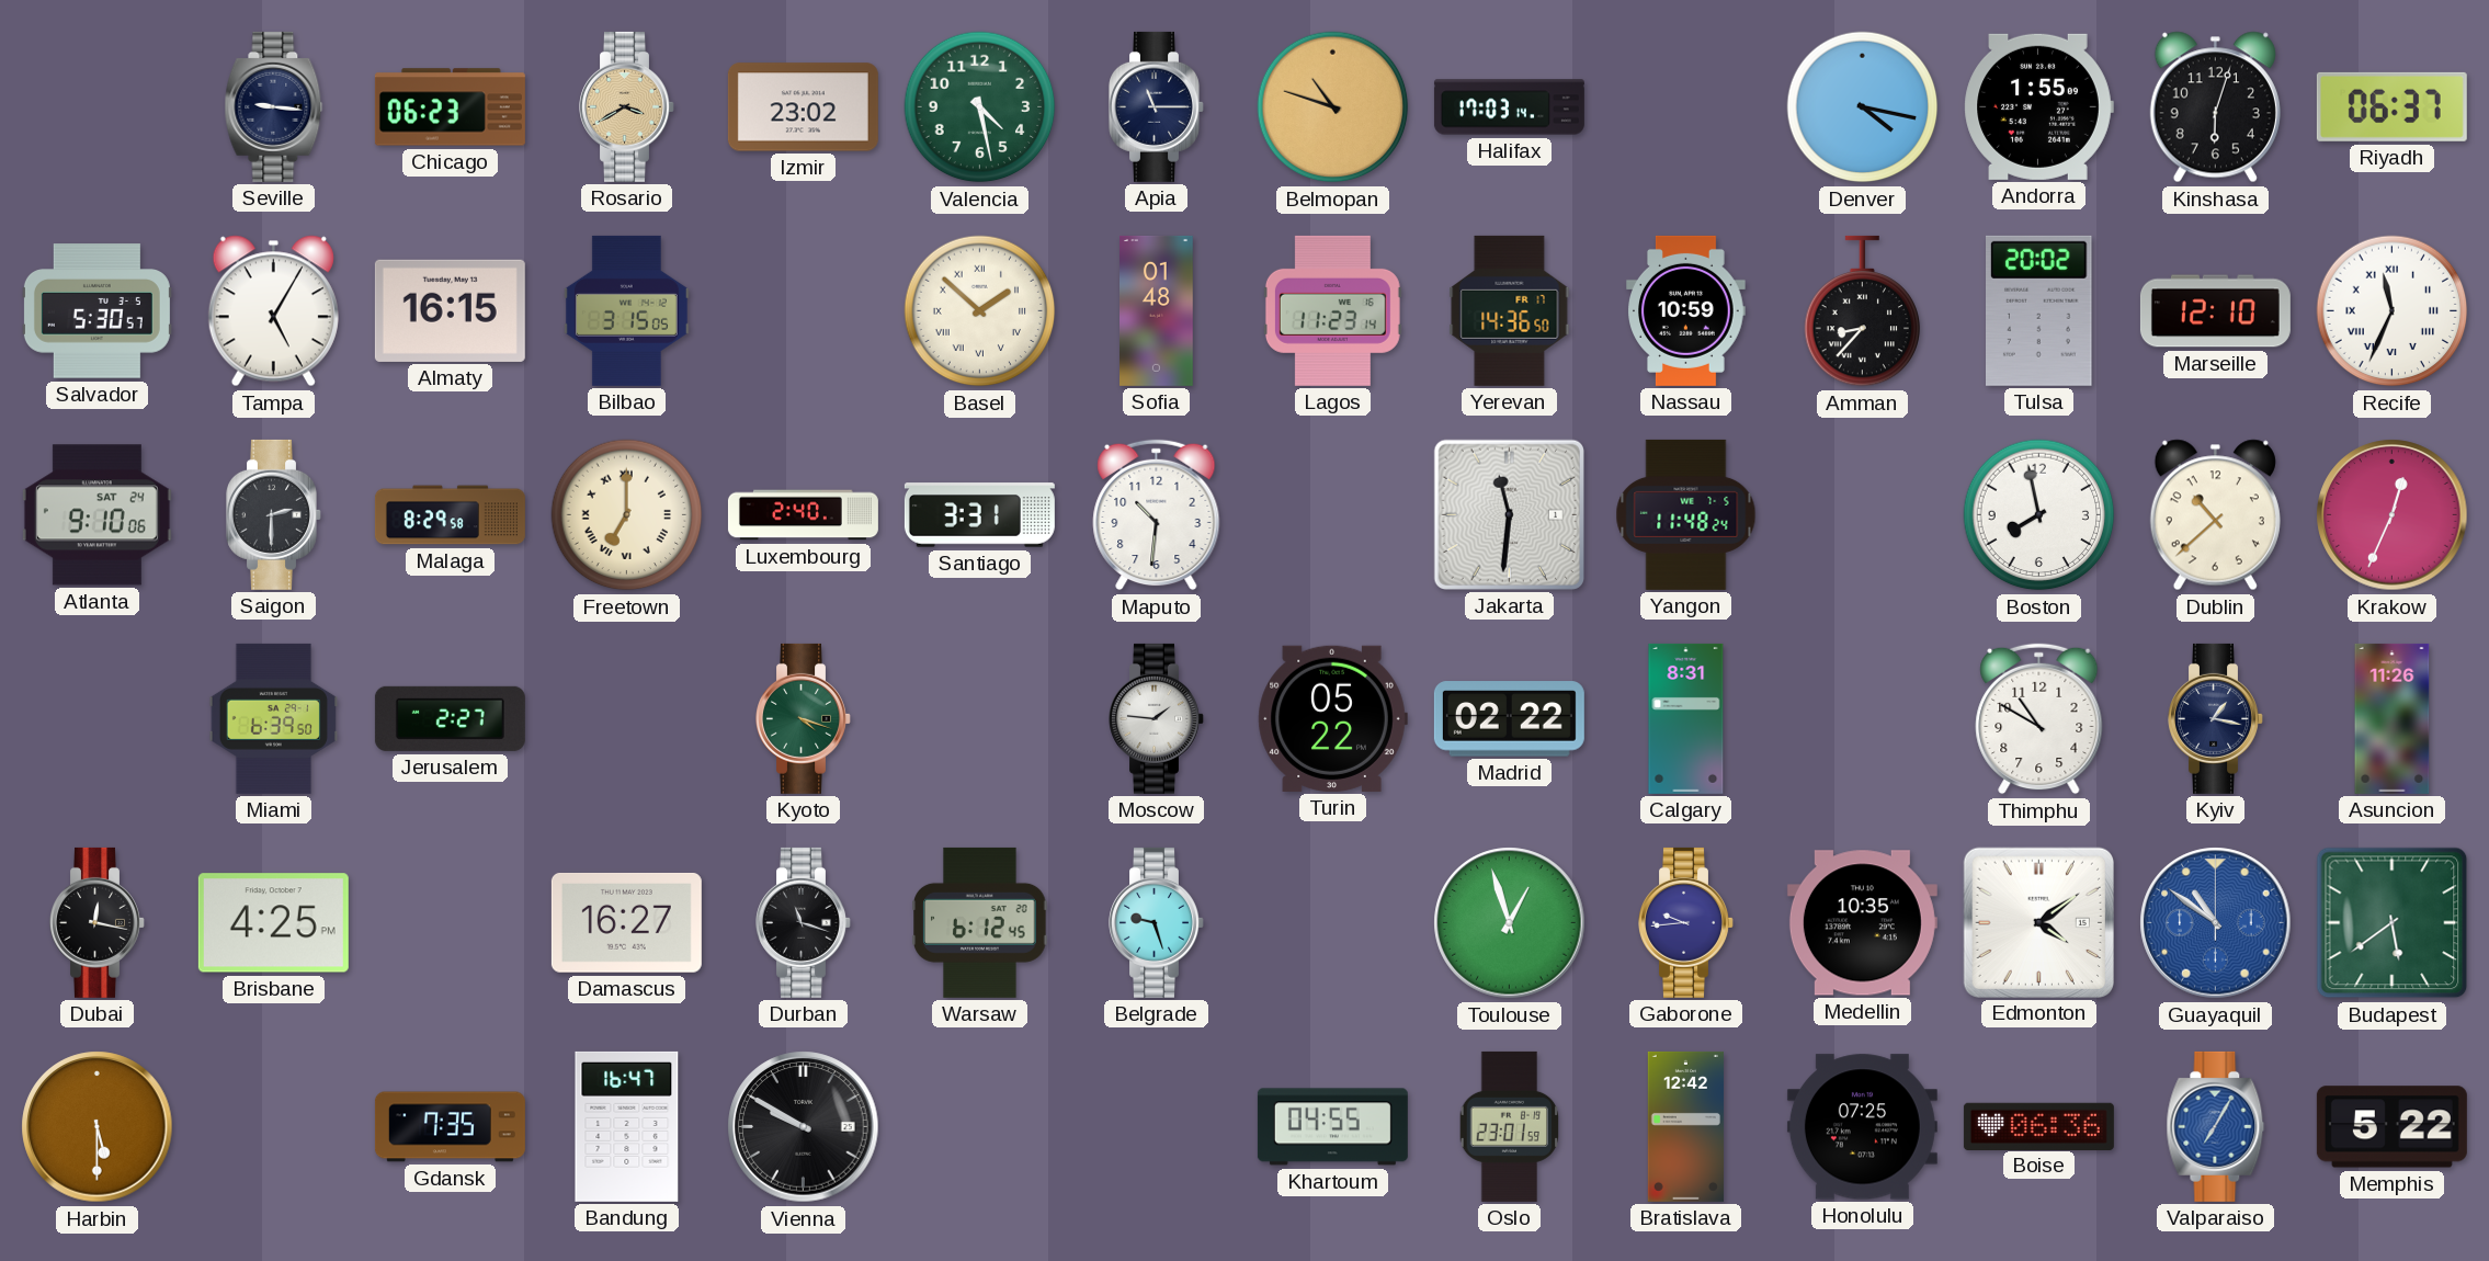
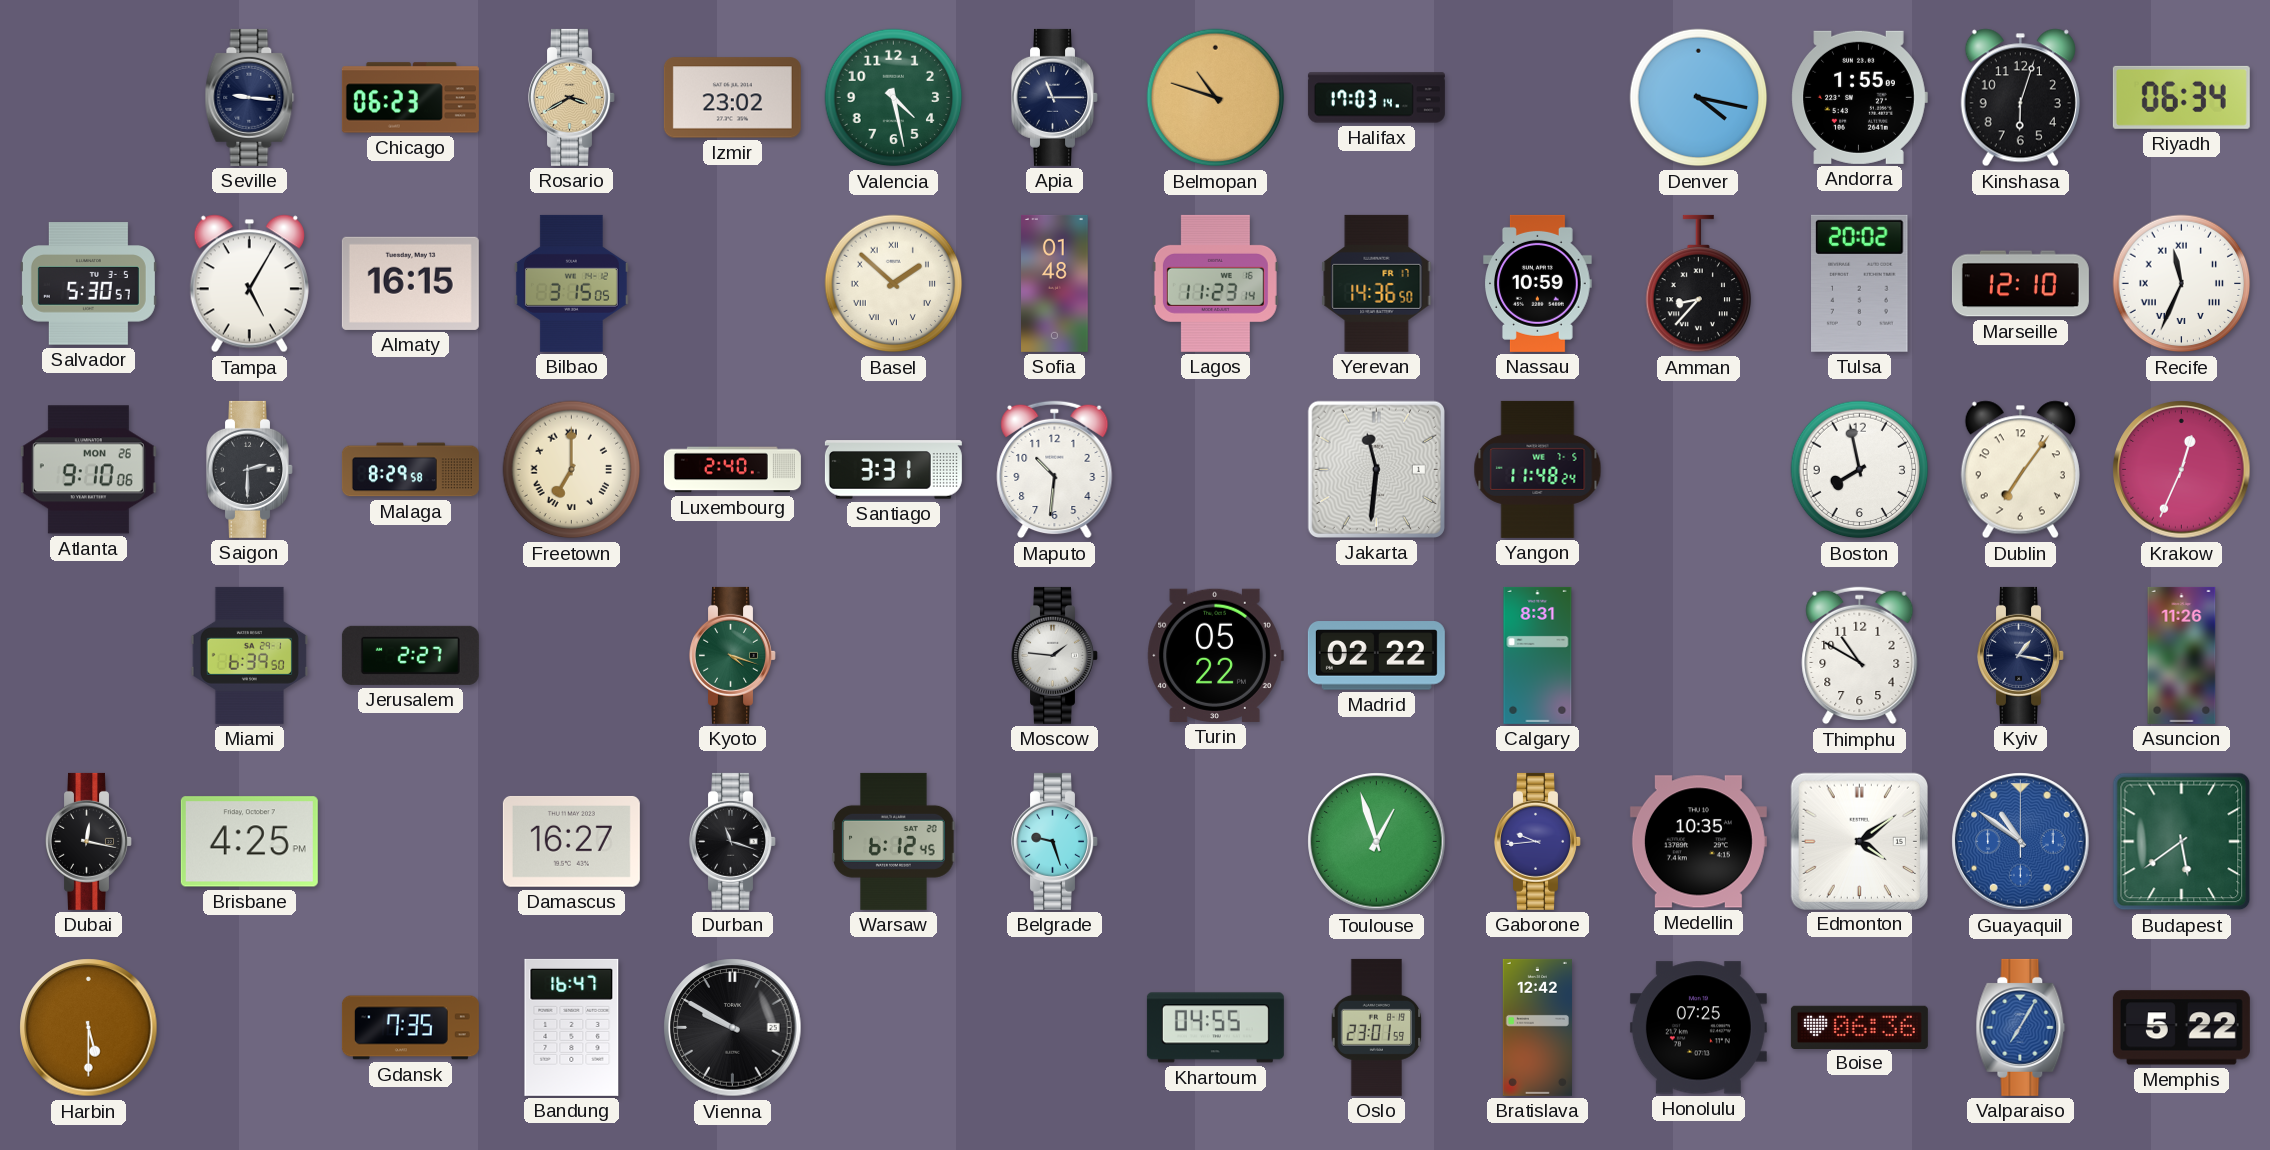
Riyadh: 06:37 -> 06:34
Atlanta date: SAT 24 -> MON 26
Dublin: 10:38 -> 7:06
